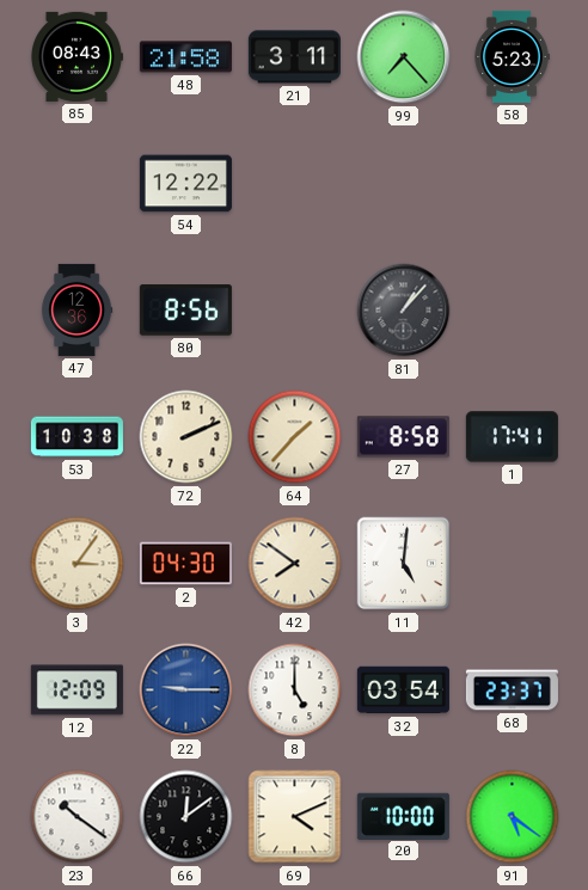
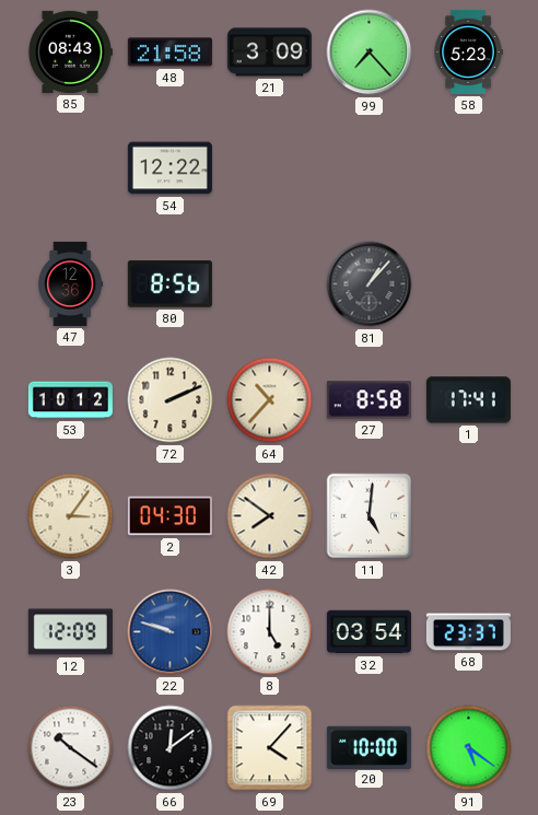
21: 3:11 -> 3:09
53: 10:38 -> 10:12
64: 1:37 -> 10:37
22: 9:15 -> 9:48
69: 4:11 -> 4:07
